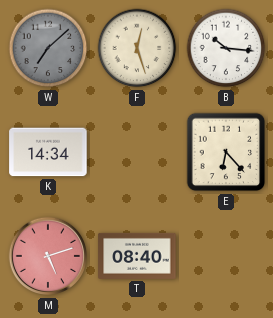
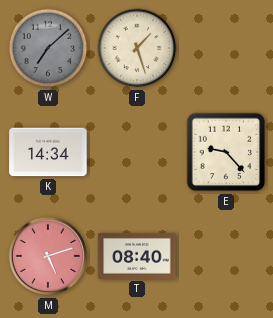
F: 12:27 -> 1:27
B: 10:16 -> none
E: 6:23 -> 9:23
